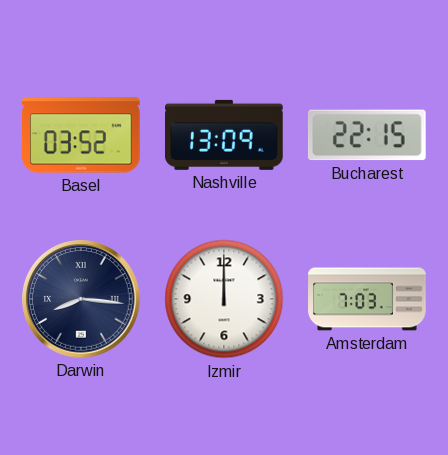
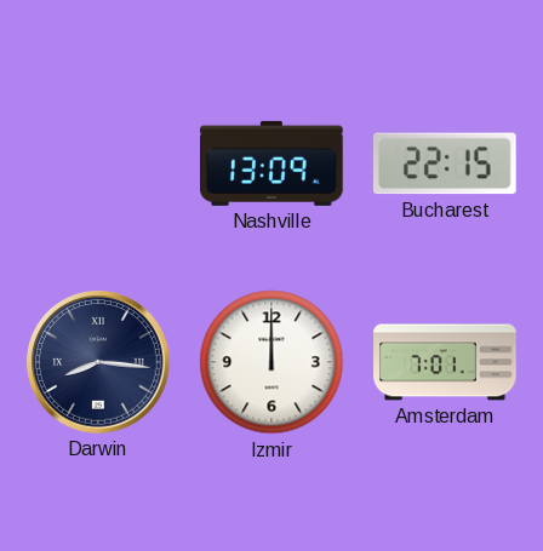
Basel: 03:52 -> none
Amsterdam: 7:03 -> 7:01
